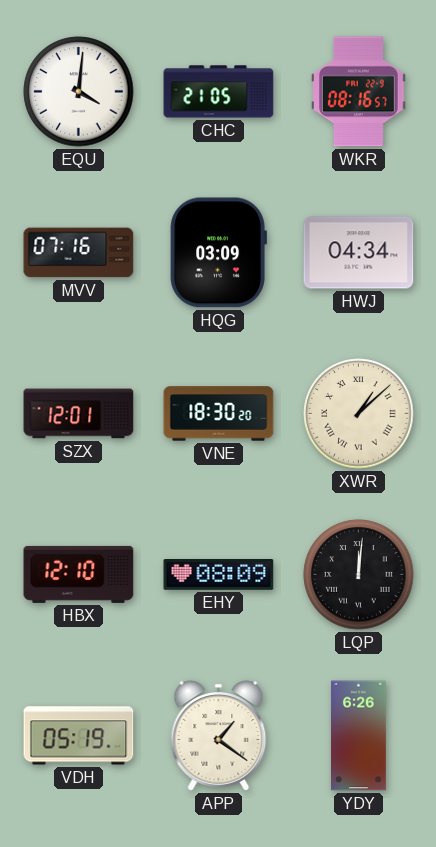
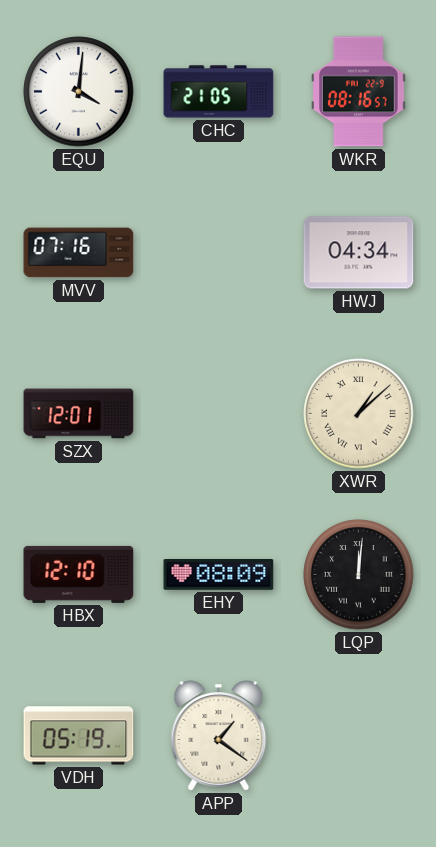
HQG: 03:09 -> none
VNE: 18:30 -> none
YDY: 6:26 -> none
